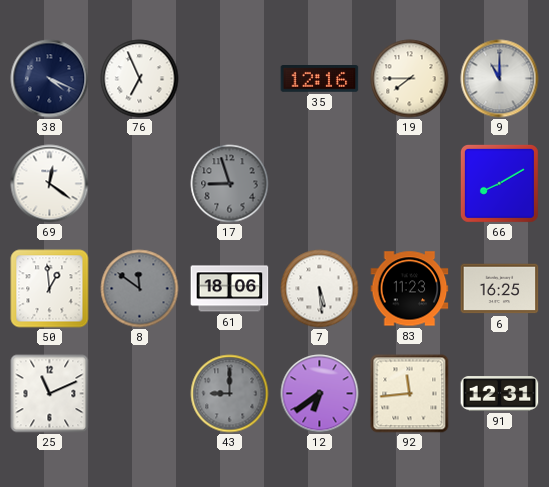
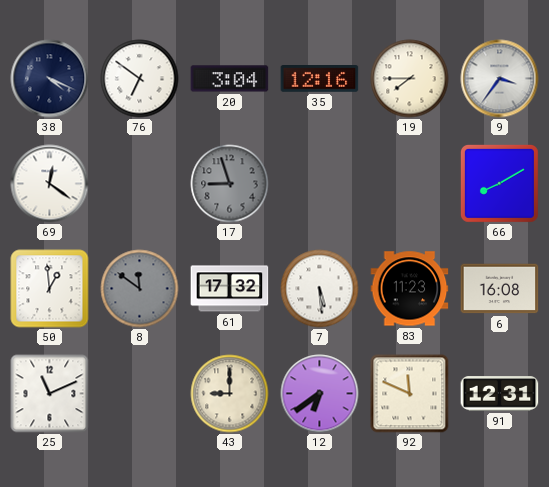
76: 6:56 -> 6:51
20: none -> 3:04
9: 11:00 -> 3:36
61: 18:06 -> 17:32
6: 16:25 -> 16:08
43 dial: grey -> cream
92: 11:44 -> 11:49
